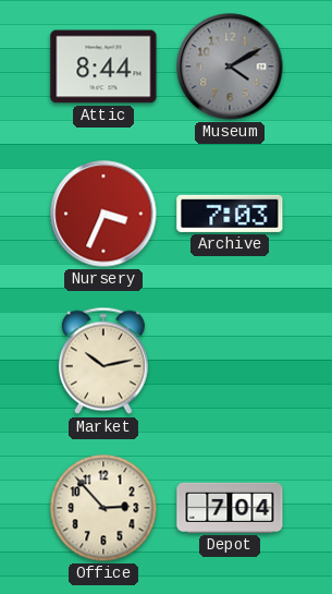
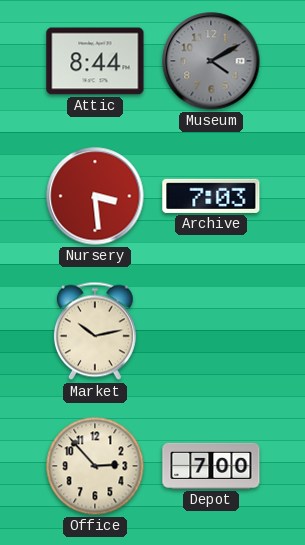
Nursery: 3:34 -> 3:29
Depot: 7:04 -> 7:00
